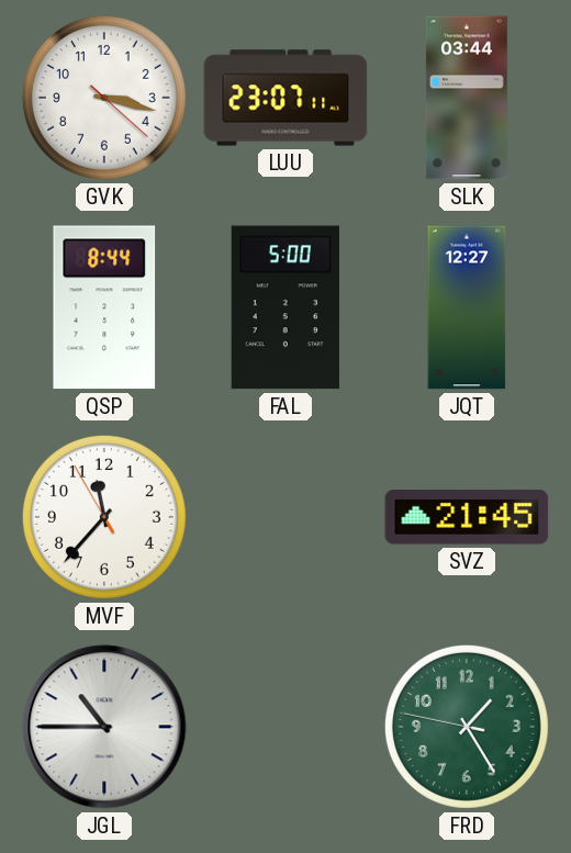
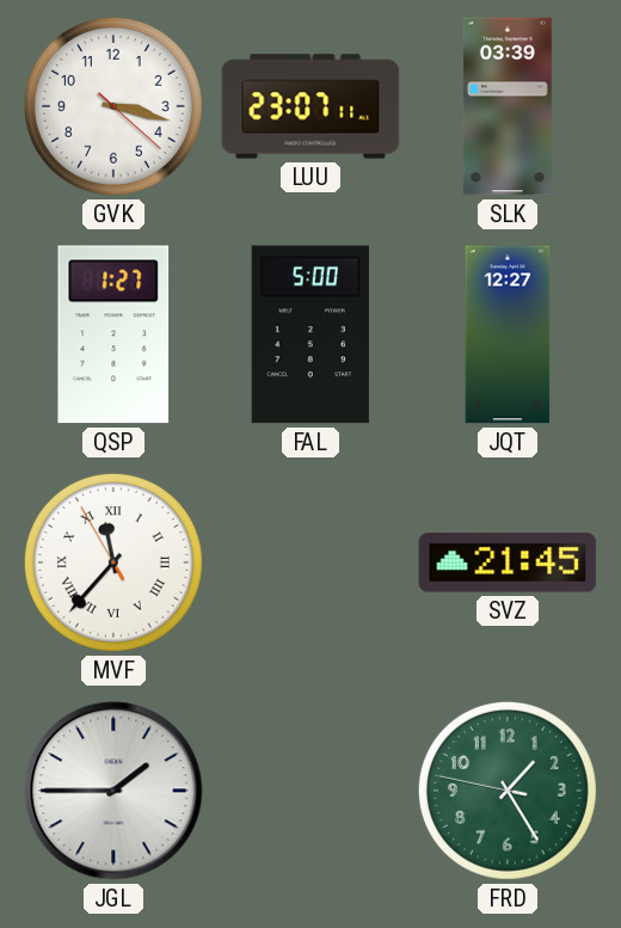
SLK: 03:44 -> 03:39
QSP: 8:44 -> 1:27
MVF numerals: Arabic -> Roman
JGL: 10:45 -> 1:45
